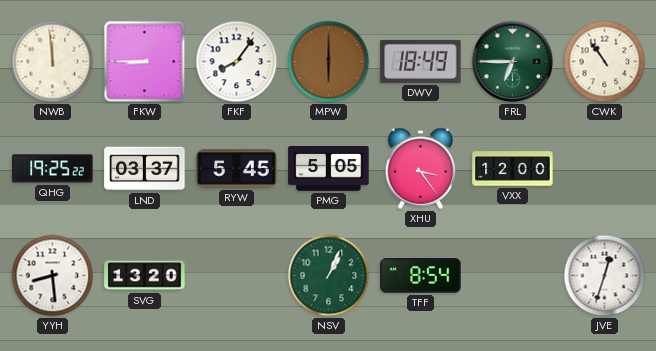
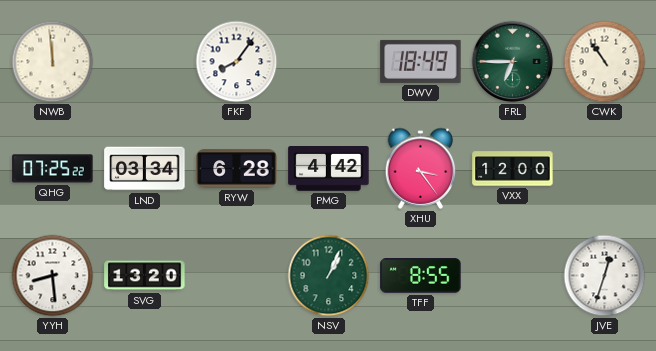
FKW: 8:45 -> none
MPW: 6:00 -> none
QHG: 19:25 -> 07:25
LND: 03:37 -> 03:34
RYW: 5:45 -> 6:28
PMG: 5:05 -> 4:42
TFF: 8:54 -> 8:55
